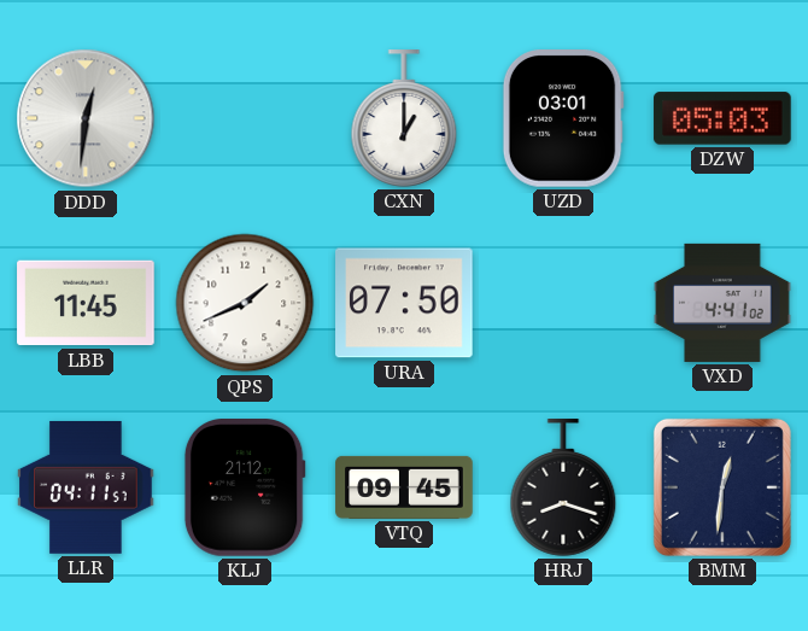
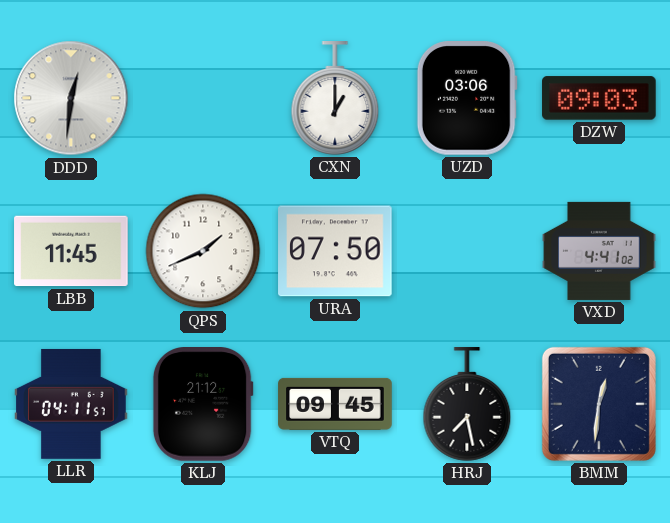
UZD: 03:01 -> 03:06
DZW: 05:03 -> 09:03
HRJ: 8:18 -> 7:28
